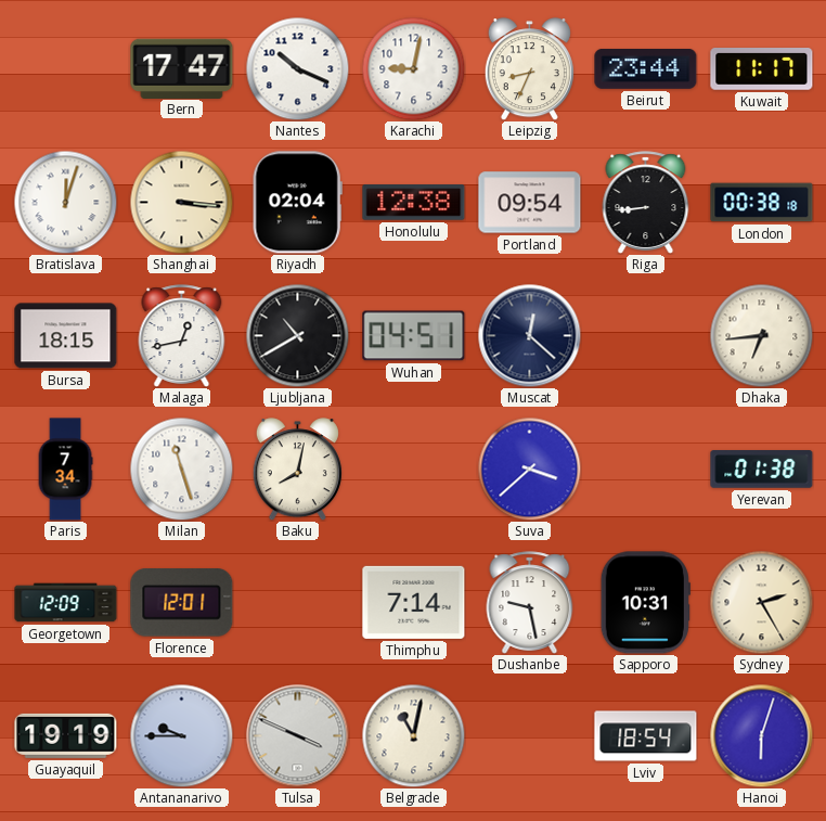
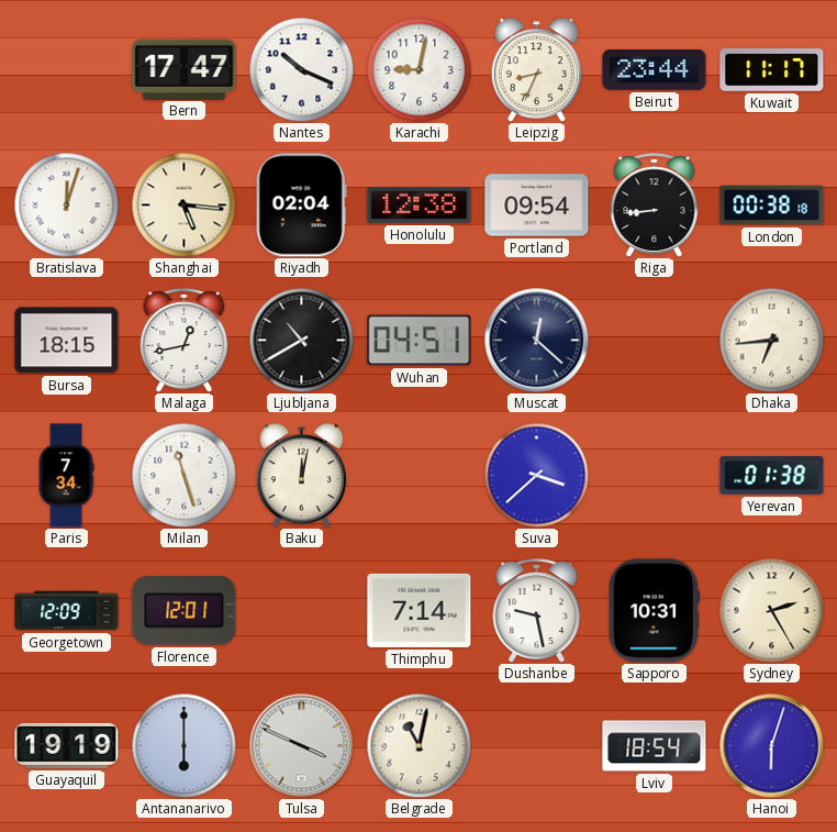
Shanghai: 3:16 -> 5:16
Baku: 8:02 -> 12:02
Antananarivo: 9:45 -> 6:00
